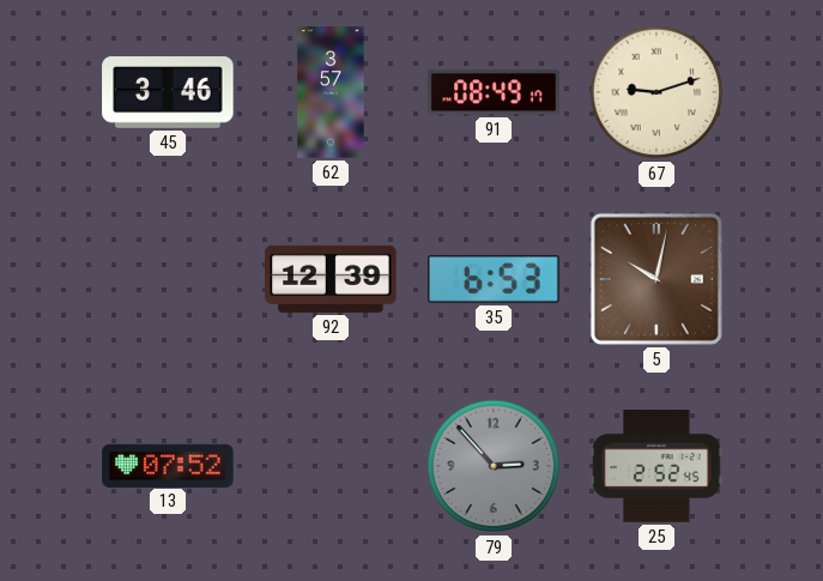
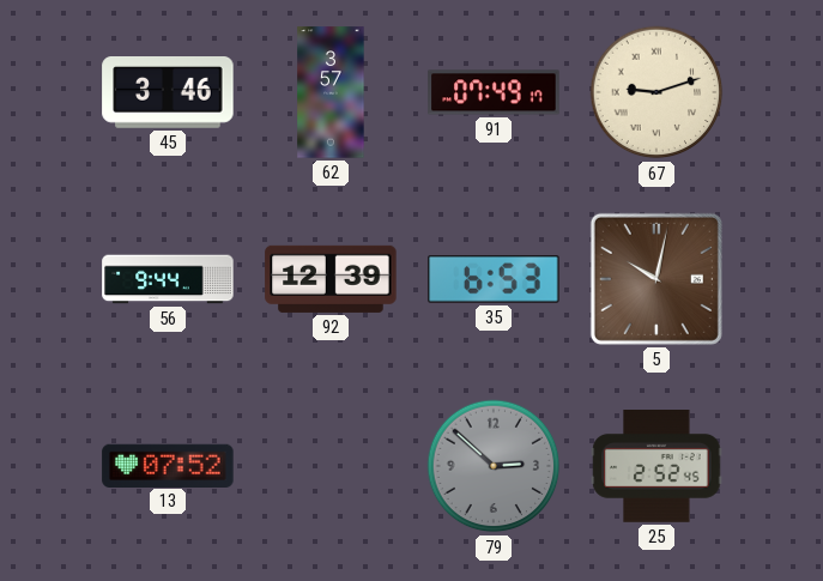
91: 08:49 -> 07:49
56: none -> 9:44
79: 2:53 -> 2:52
